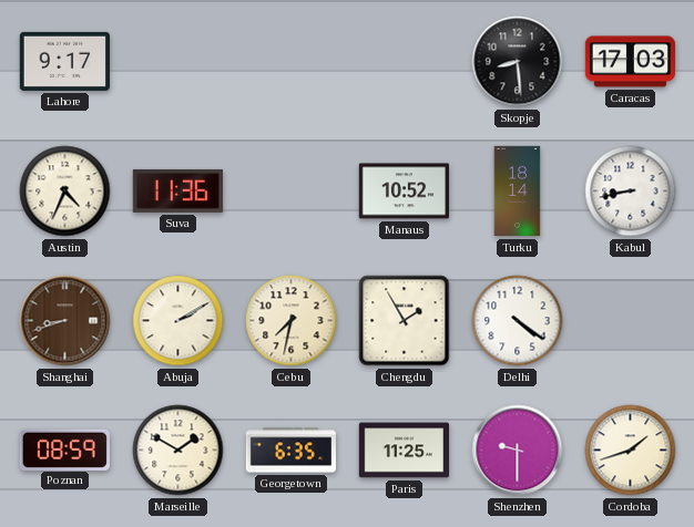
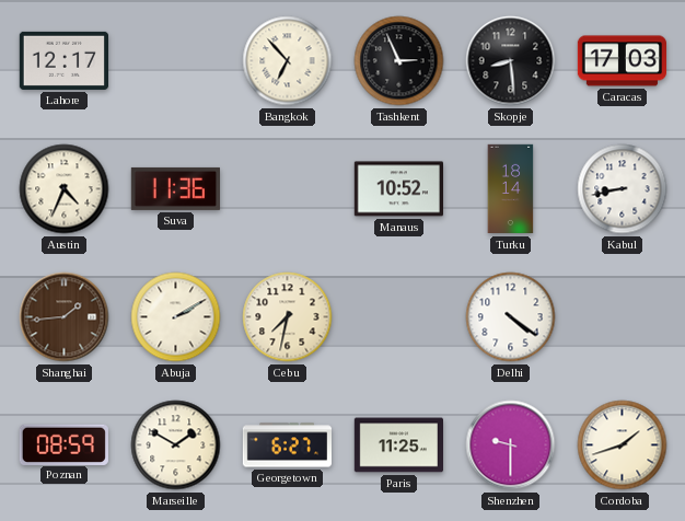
Lahore: 9:17 -> 12:17
Bangkok: none -> 6:53
Tashkent: none -> 2:56
Shanghai: 8:42 -> 1:44
Chengdu: 1:55 -> none
Georgetown: 6:35 -> 6:27
